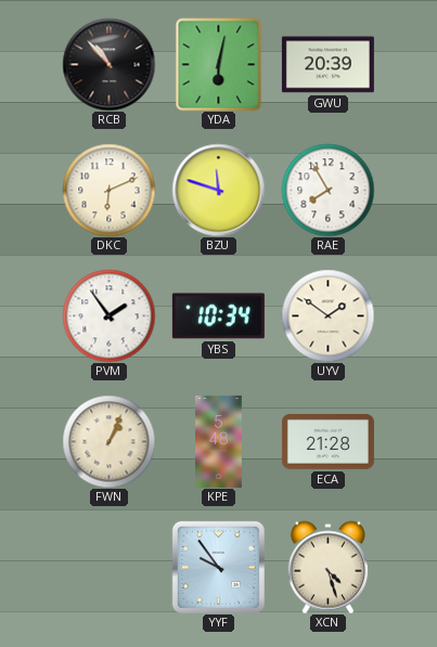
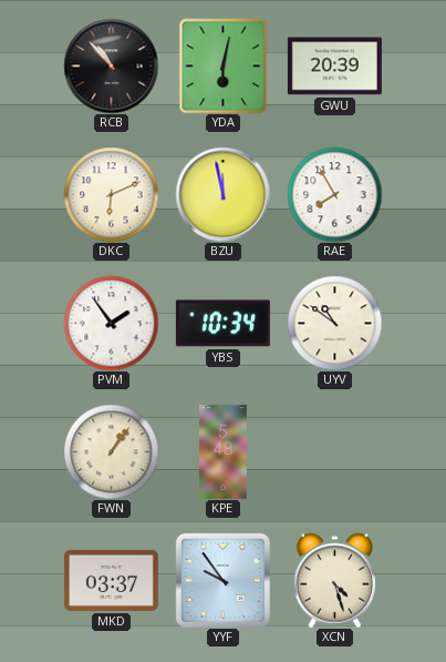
BZU: 11:48 -> 11:58
UYV: 1:51 -> 10:51
FWN: 1:04 -> 1:06
ECA: 21:28 -> none
MKD: none -> 03:37
